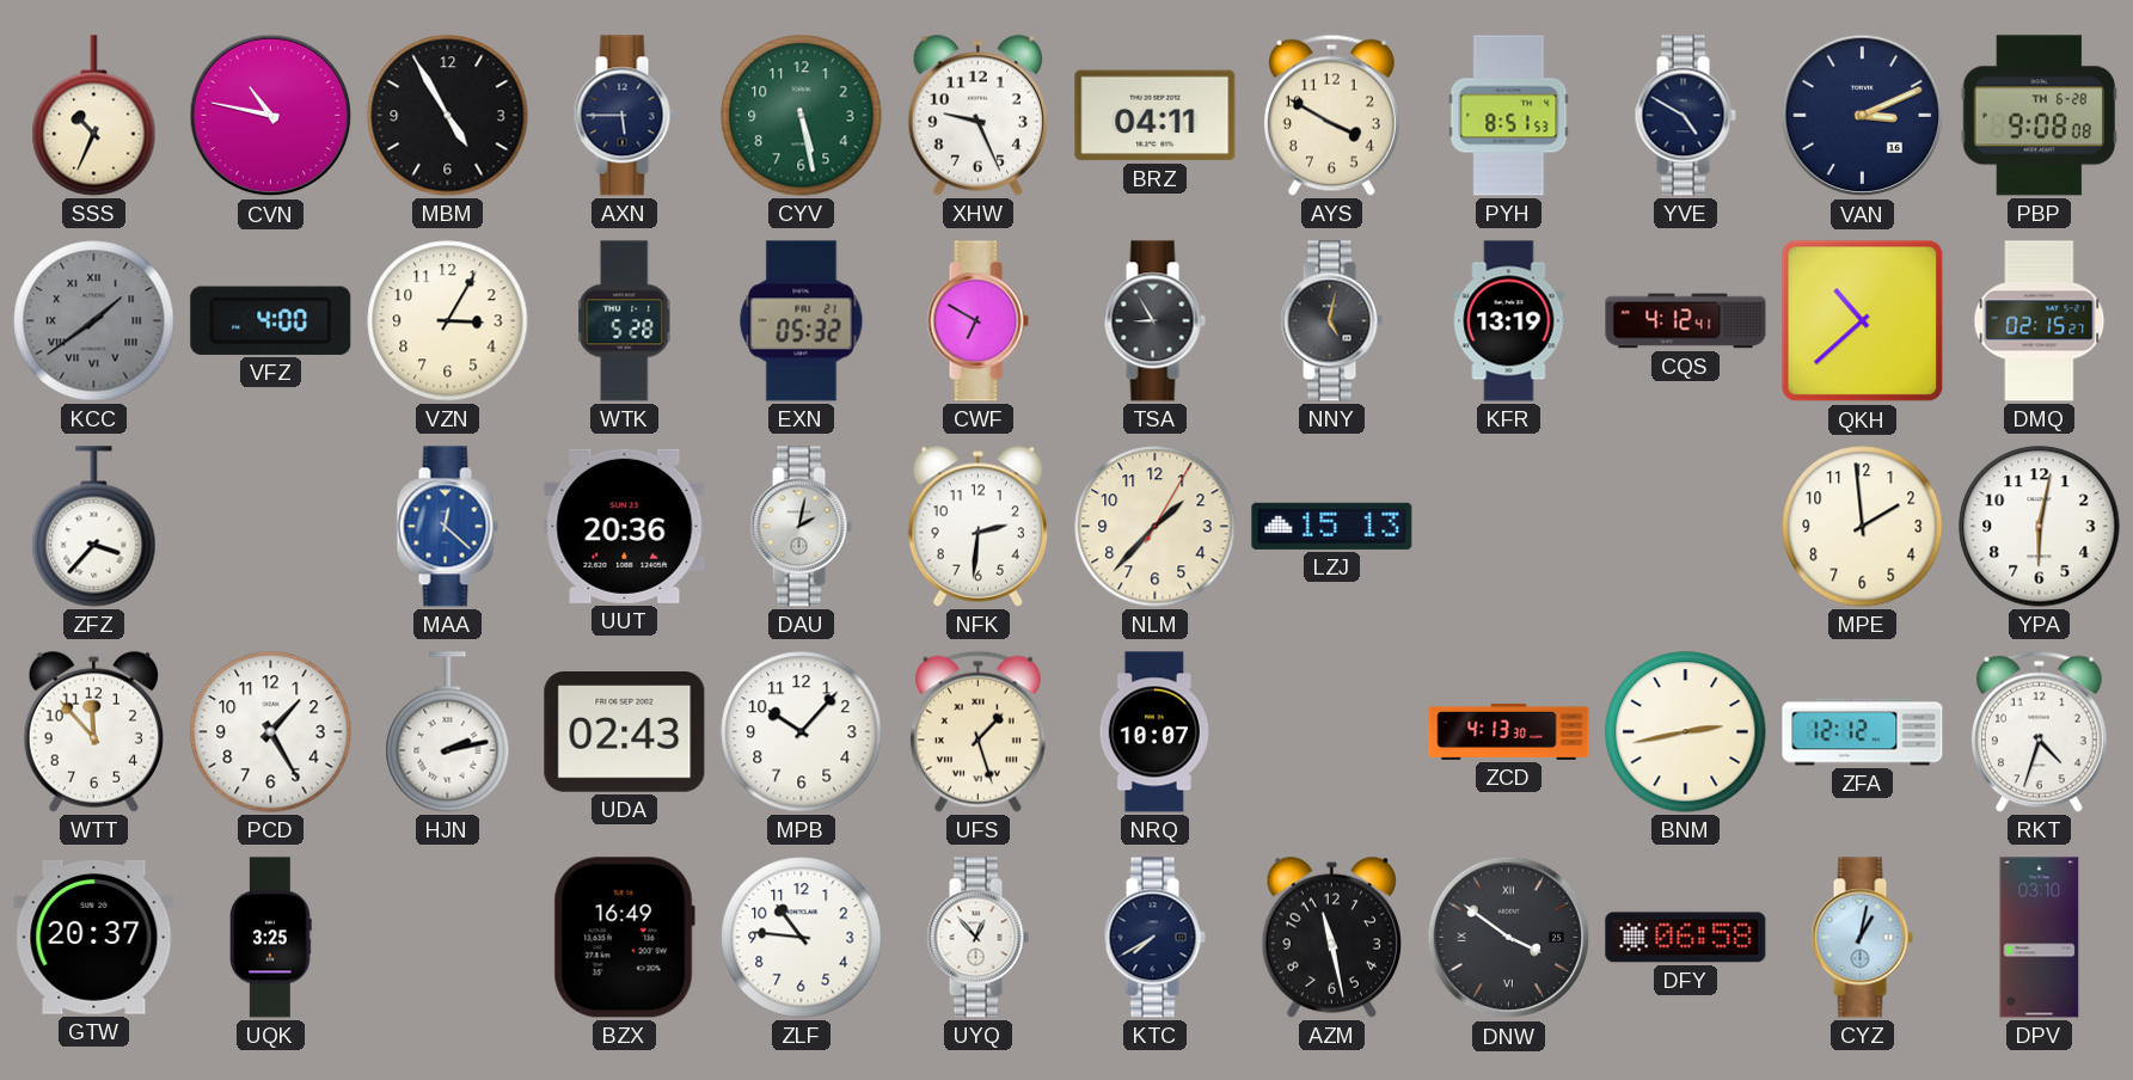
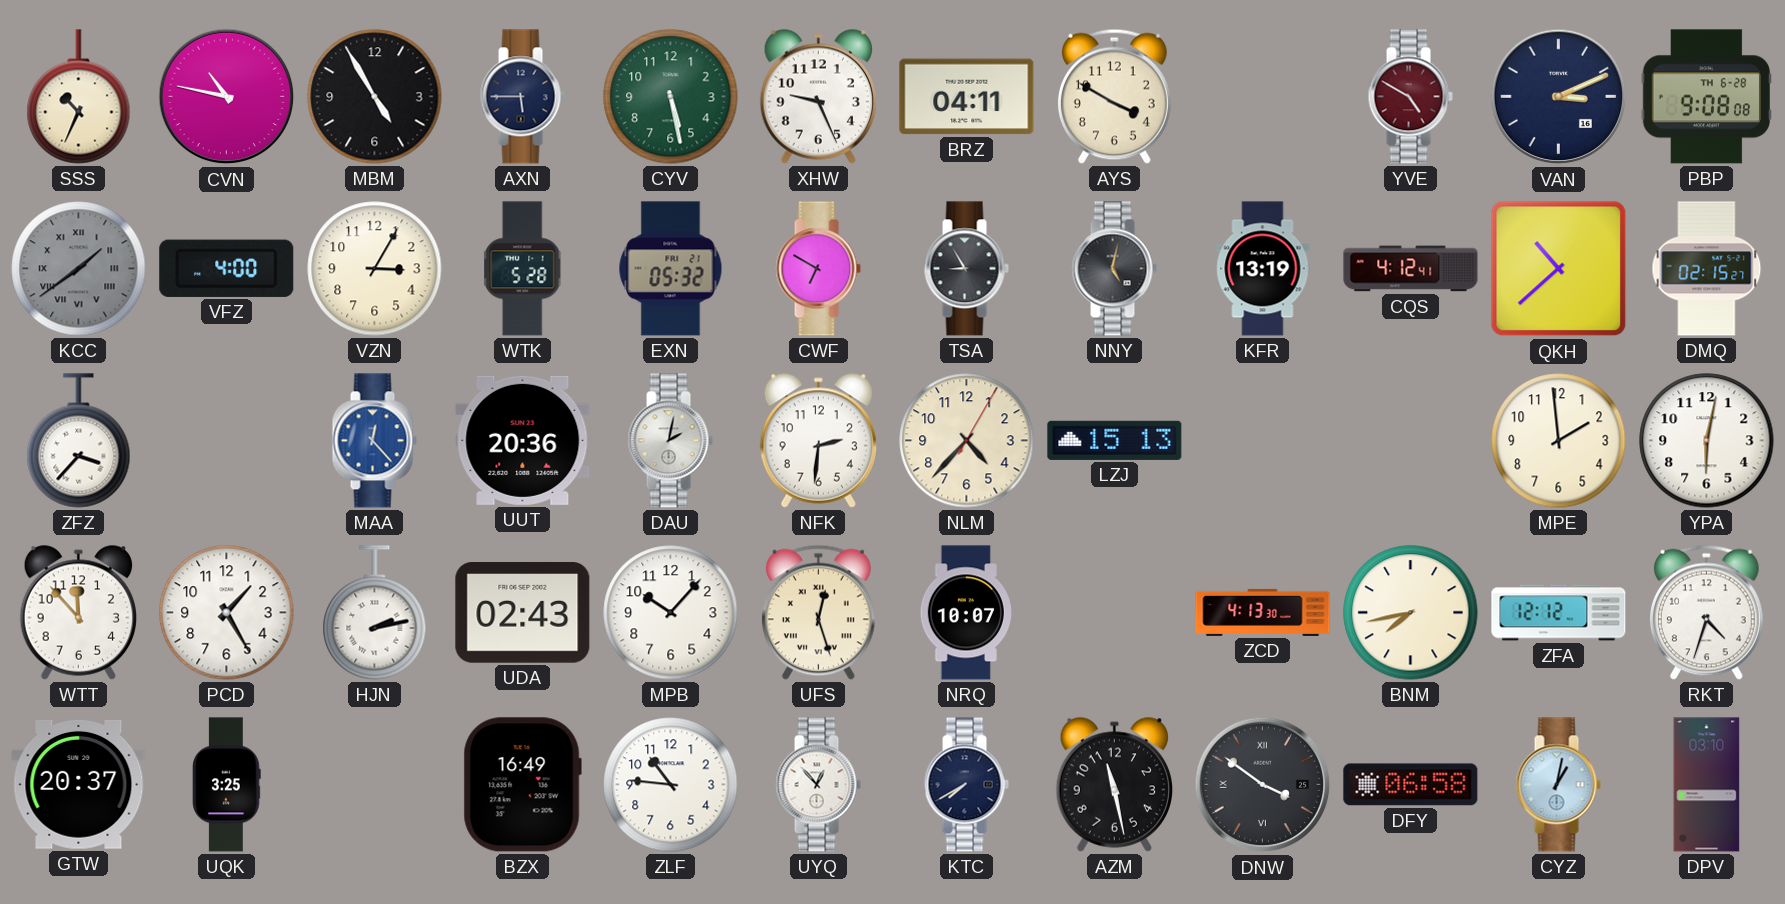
PYH: 8:51 -> none
YVE dial: navy -> burgundy
MAA: 12:22 -> 12:23
NLM: 1:37 -> 4:37
UFS: 1:27 -> 12:27
BNM: 2:43 -> 7:43
